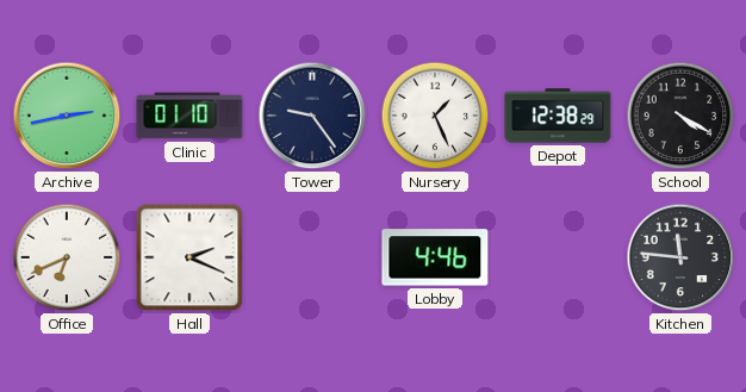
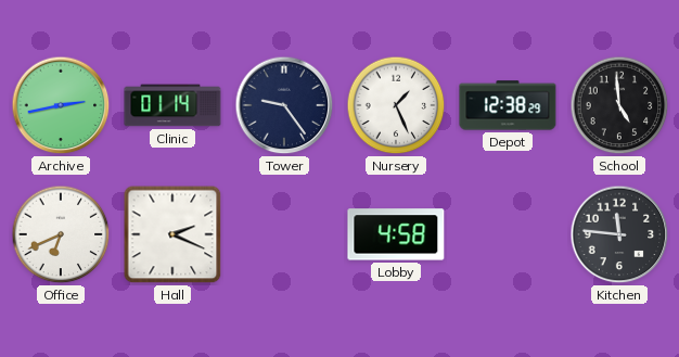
Clinic: 01:10 -> 01:14
School: 4:20 -> 4:59
Lobby: 4:46 -> 4:58
